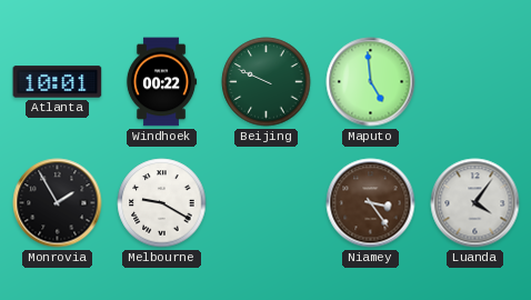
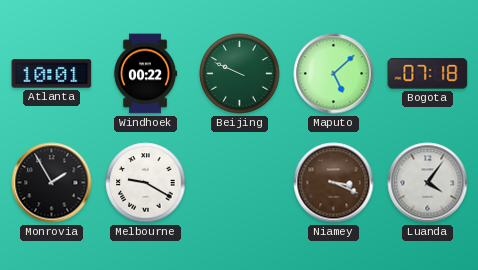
Maputo: 4:59 -> 5:08
Bogota: none -> 07:18
Niamey: 3:24 -> 3:19
